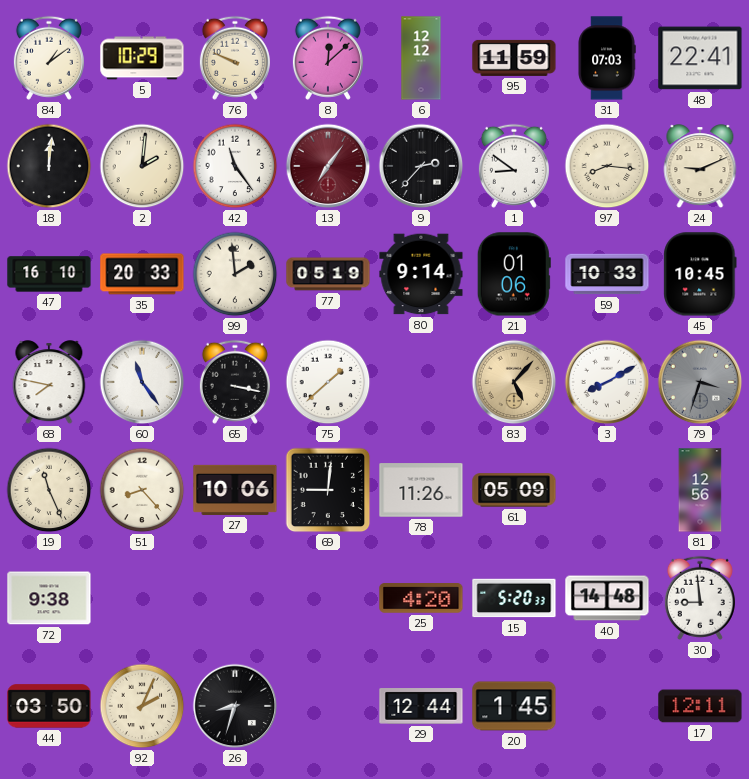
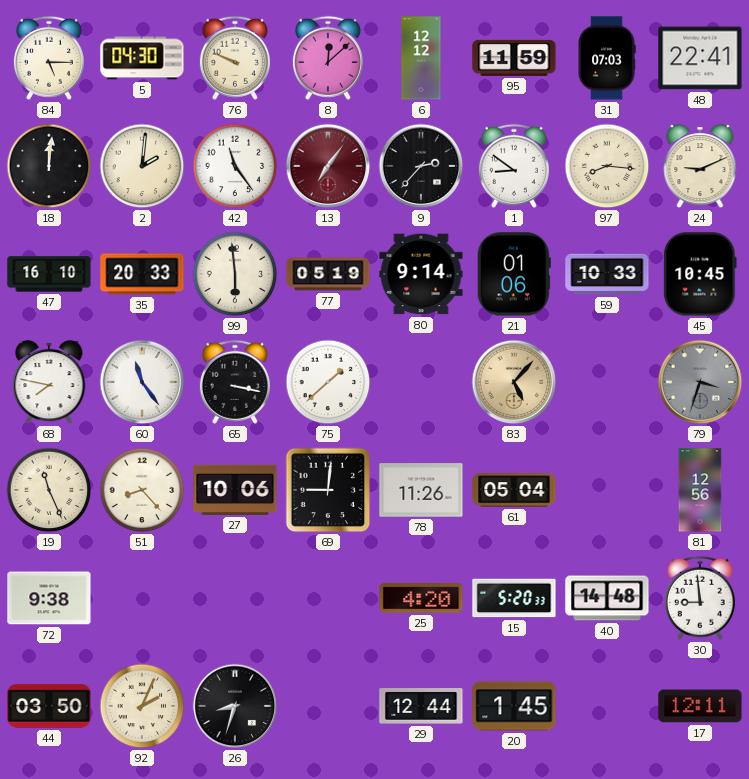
84: 1:09 -> 5:15
5: 10:29 -> 04:30
99: 1:59 -> 5:59
3: 8:10 -> none
61: 05:09 -> 05:04
